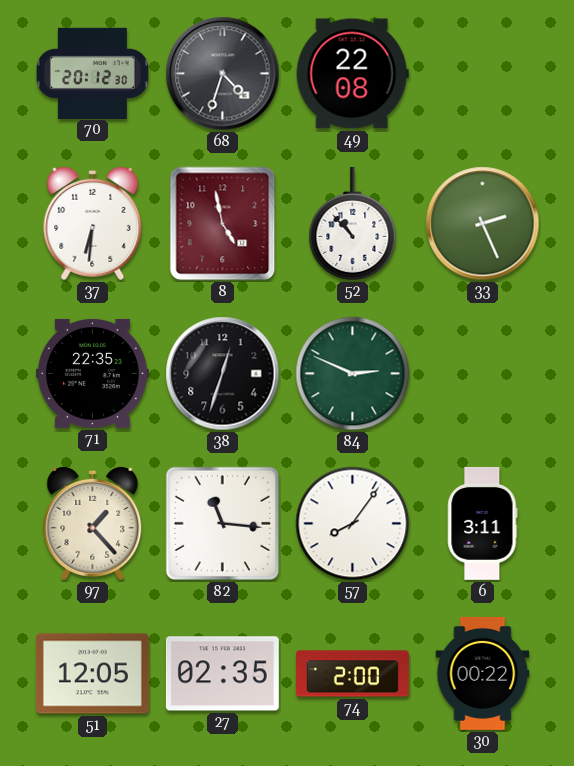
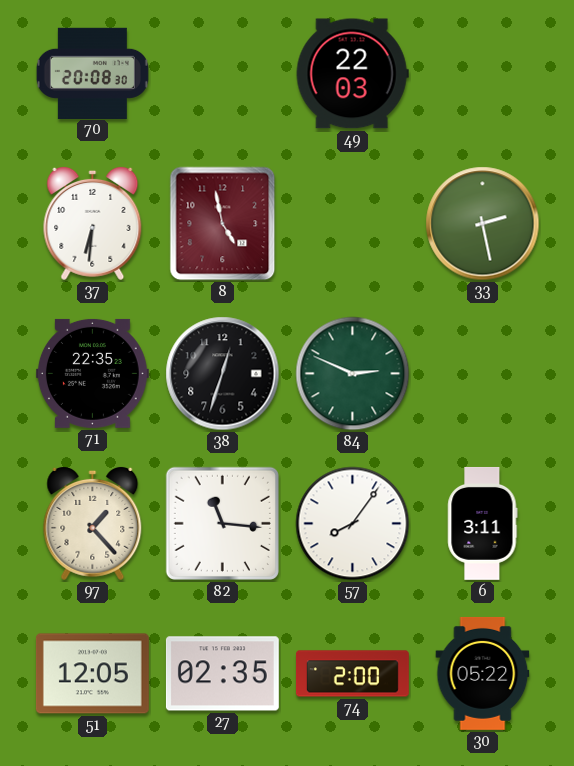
70: 20:12 -> 20:08
68: 4:33 -> none
49: 22:08 -> 22:03
52: 10:53 -> none
33: 2:26 -> 2:28
30: 00:22 -> 05:22
